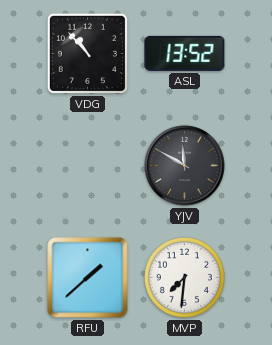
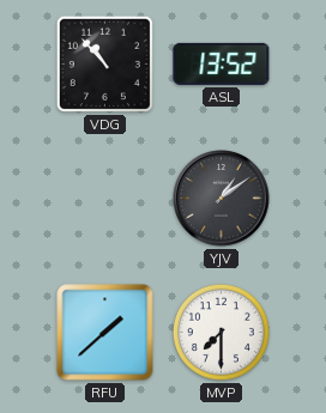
YJV: 11:50 -> 1:09
MVP: 7:31 -> 7:30
